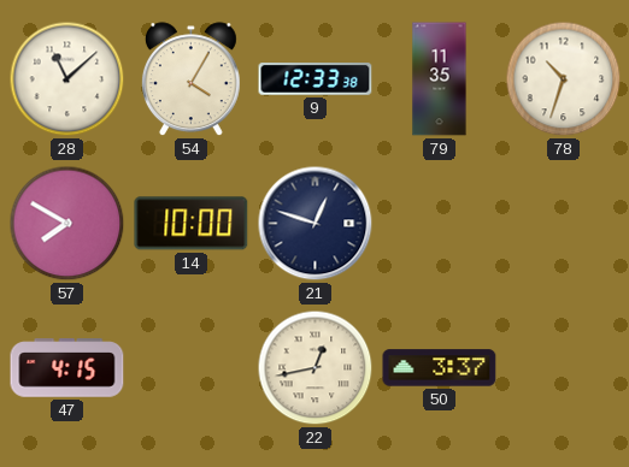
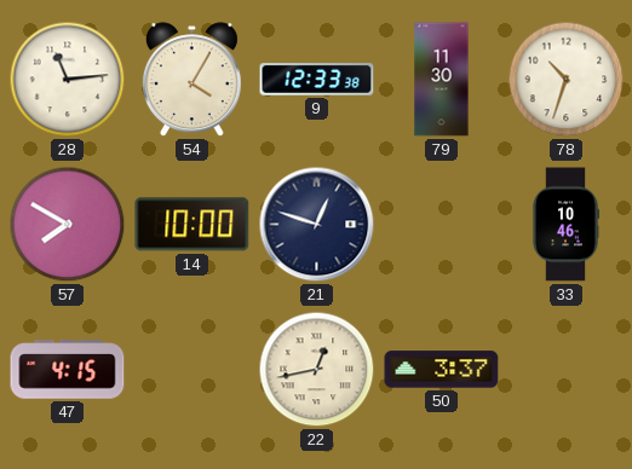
28: 11:08 -> 11:14
79: 11:35 -> 11:30
33: none -> 10:46
